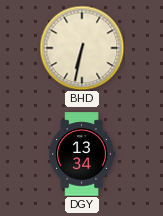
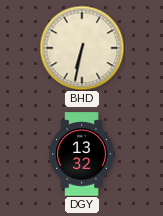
DGY: 13:34 -> 13:32
